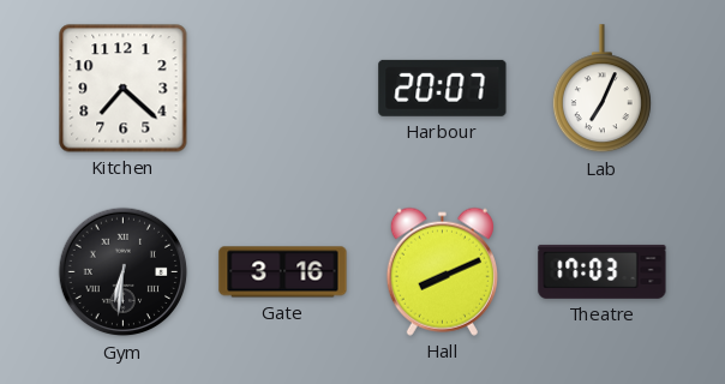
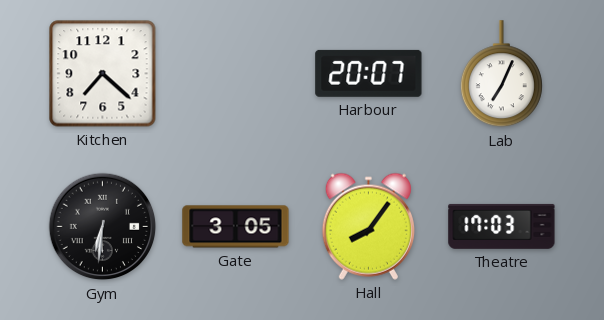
Gate: 3:16 -> 3:05
Hall: 8:11 -> 8:06
